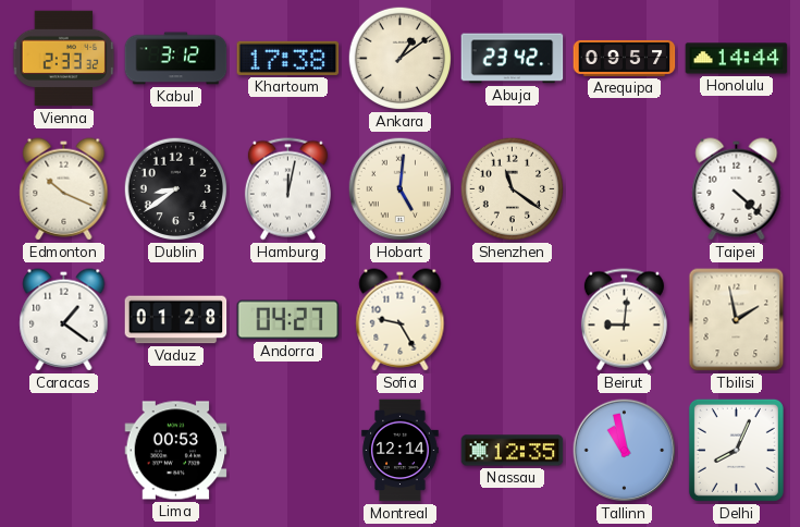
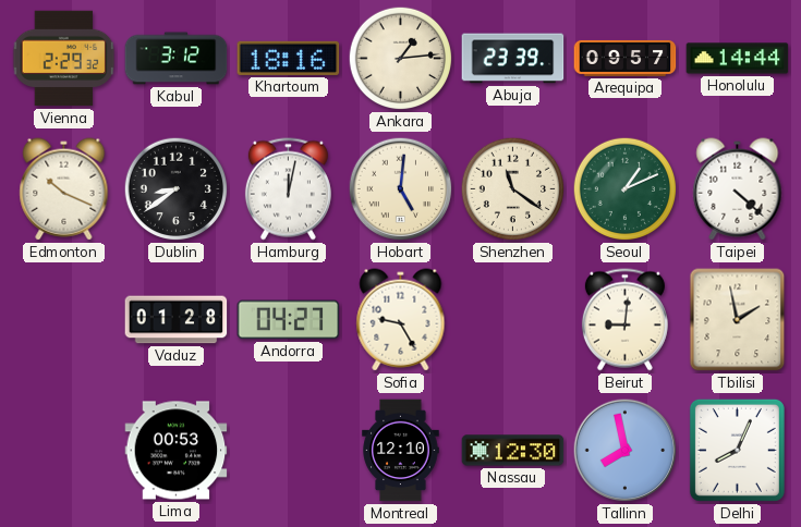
Vienna: 2:33 -> 2:29
Khartoum: 17:38 -> 18:16
Ankara: 1:09 -> 1:14
Abuja: 23:42 -> 23:39
Seoul: none -> 1:11
Caracas: 1:21 -> none
Montreal: 12:14 -> 12:10
Nassau: 12:35 -> 12:30
Tallinn: 10:58 -> 7:58
